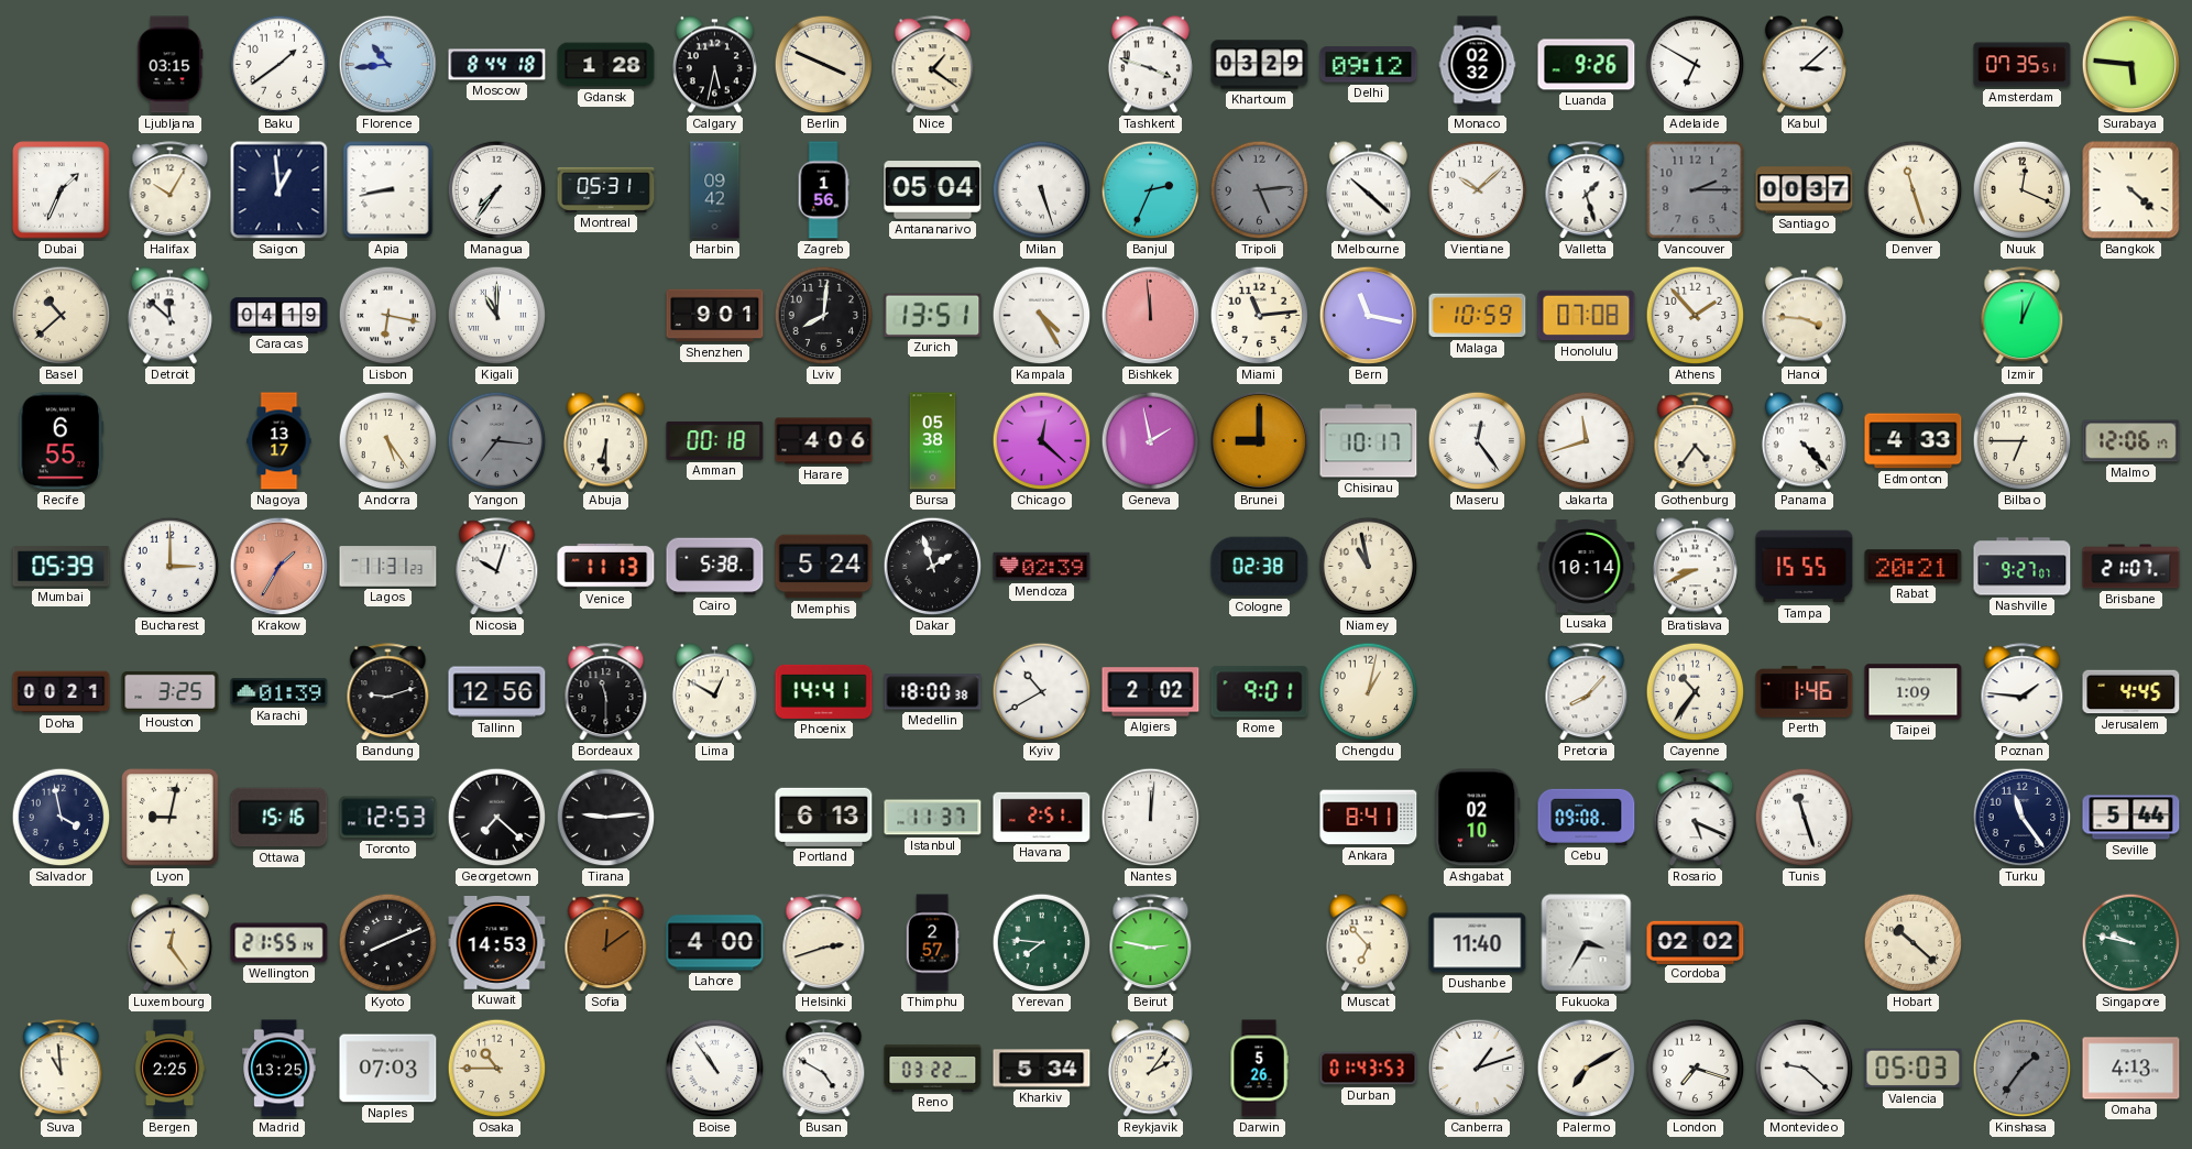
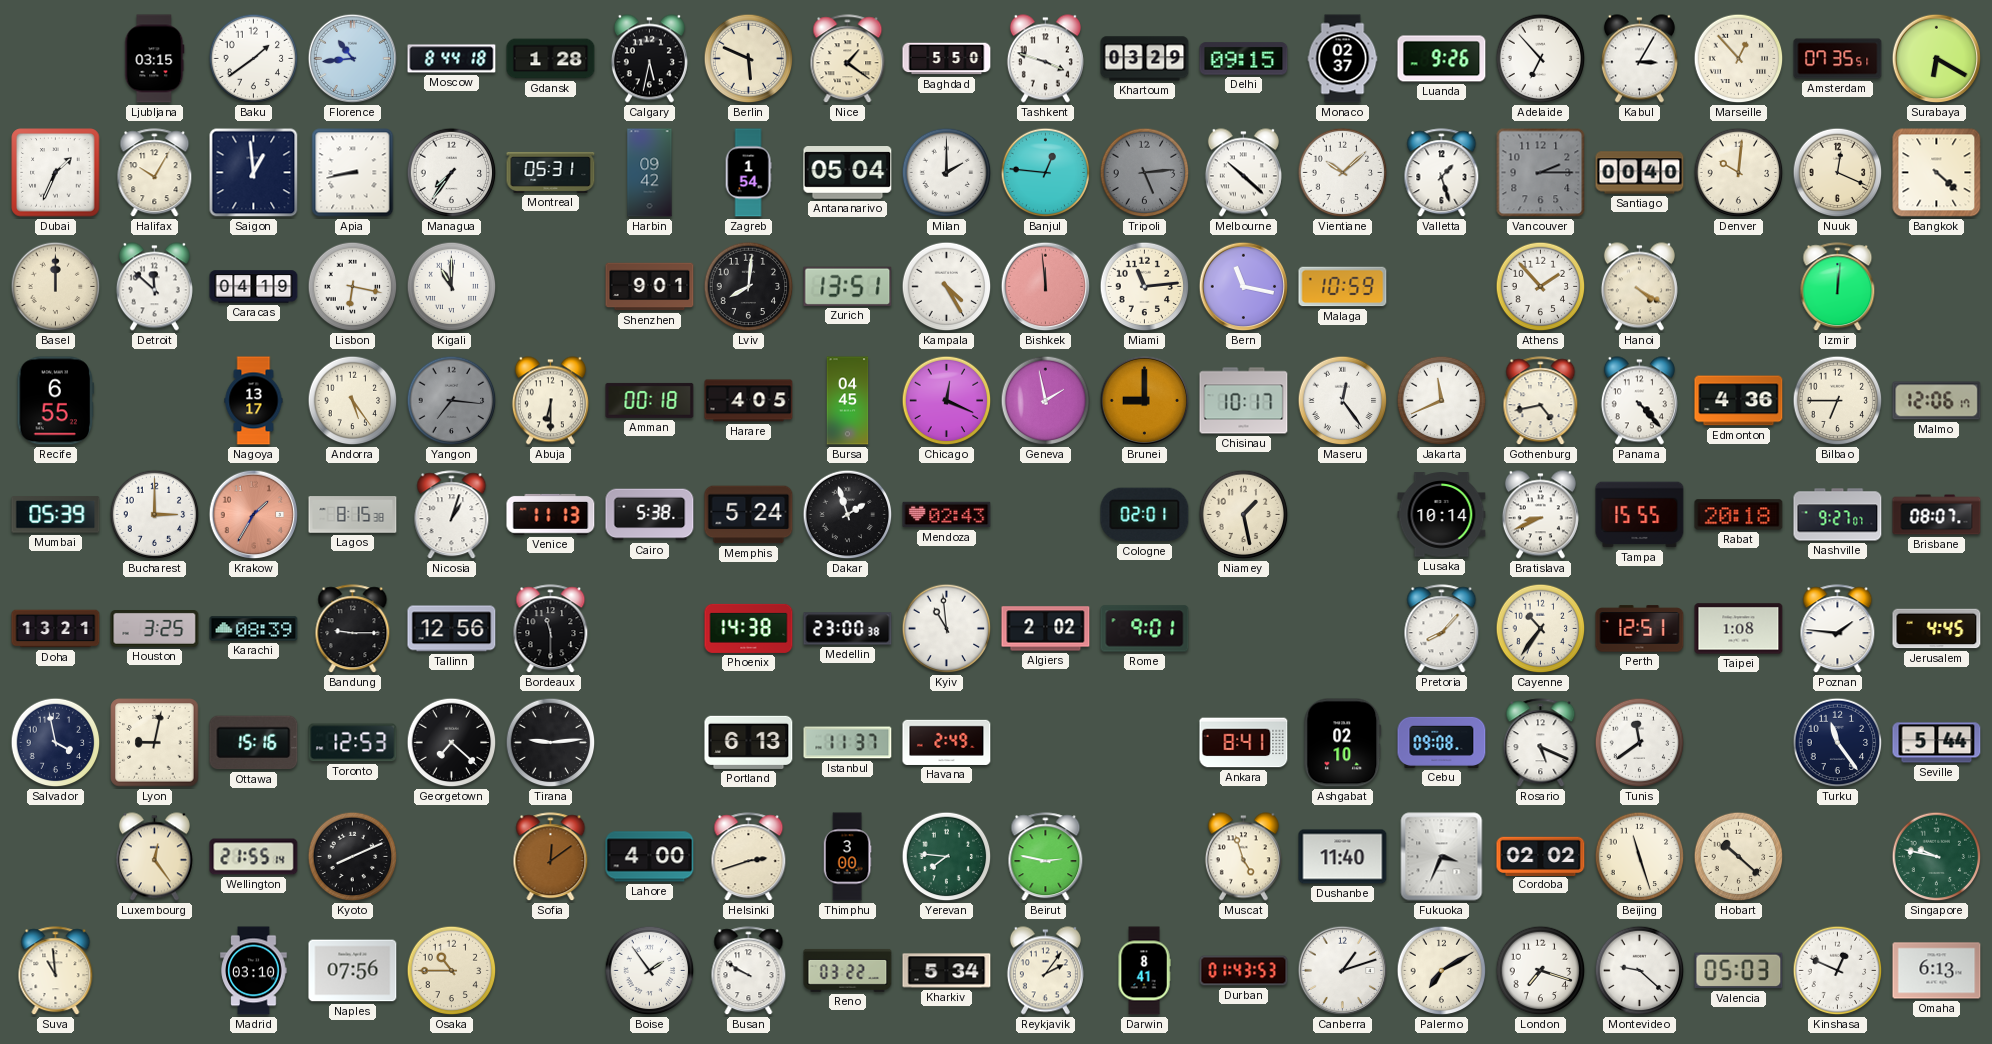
Berlin: 3:49 -> 5:49
Baghdad: none -> 5:50
Delhi: 09:12 -> 09:15
Monaco: 02:32 -> 02:37
Adelaide: 6:50 -> 6:53
Kabul: 3:08 -> 3:05
Marseille: none -> 12:53
Surabaya: 5:46 -> 6:20
Zagreb: 1:56 -> 1:54
Milan: 5:27 -> 2:00
Banjul: 2:34 -> 12:46
Santiago: 00:37 -> 00:40
Denver: 11:27 -> 10:01
Basel: 10:38 -> 12:00
Honolulu: 07:08 -> none
Hanoi: 3:46 -> 4:20
Izmir: 12:04 -> 12:01
Harare: 4:06 -> 4:05
Bursa: 05:38 -> 04:45
Chicago: 12:22 -> 12:19
Jakarta: 11:42 -> 11:41
Gothenburg: 4:36 -> 4:43
Edmonton: 4:33 -> 4:36
Lagos: 11:31 -> 8:15
Nicosia: 10:03 -> 1:03
Mendoza: 02:39 -> 02:43
Cologne: 02:38 -> 02:01
Niamey: 10:58 -> 1:28
Rabat: 20:21 -> 20:18
Brisbane: 21:07 -> 08:07
Doha: 00:21 -> 13:21
Karachi: 01:39 -> 08:39
Bandung: 9:12 -> 9:15
Lima: 12:50 -> none
Phoenix: 14:41 -> 14:38
Medellin: 18:00 -> 23:00
Kyiv: 10:40 -> 10:59
Chengdu: 1:02 -> none
Perth: 1:46 -> 12:51
Taipei: 1:09 -> 1:08
Havana: 2:51 -> 2:49
Nantes: 12:01 -> none
Tunis: 11:27 -> 11:39
Kuwait: 14:53 -> none
Thimphu: 2:57 -> 3:00
Muscat: 6:53 -> 4:57
Fukuoka: 3:35 -> 3:34
Beijing: none -> 11:27
Bergen: 2:25 -> none
Madrid: 13:25 -> 03:10
Naples: 07:03 -> 07:56
Boise: 10:54 -> 1:54
Busan: 4:50 -> 9:50
Darwin: 5:26 -> 8:41
Kinshasa: 1:36 -> 12:49
Kinshasa dial: grey -> white
Omaha: 4:13 -> 6:13
